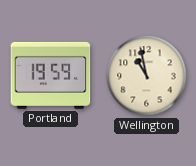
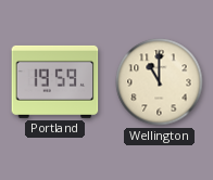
Wellington: 10:58 -> 11:00
